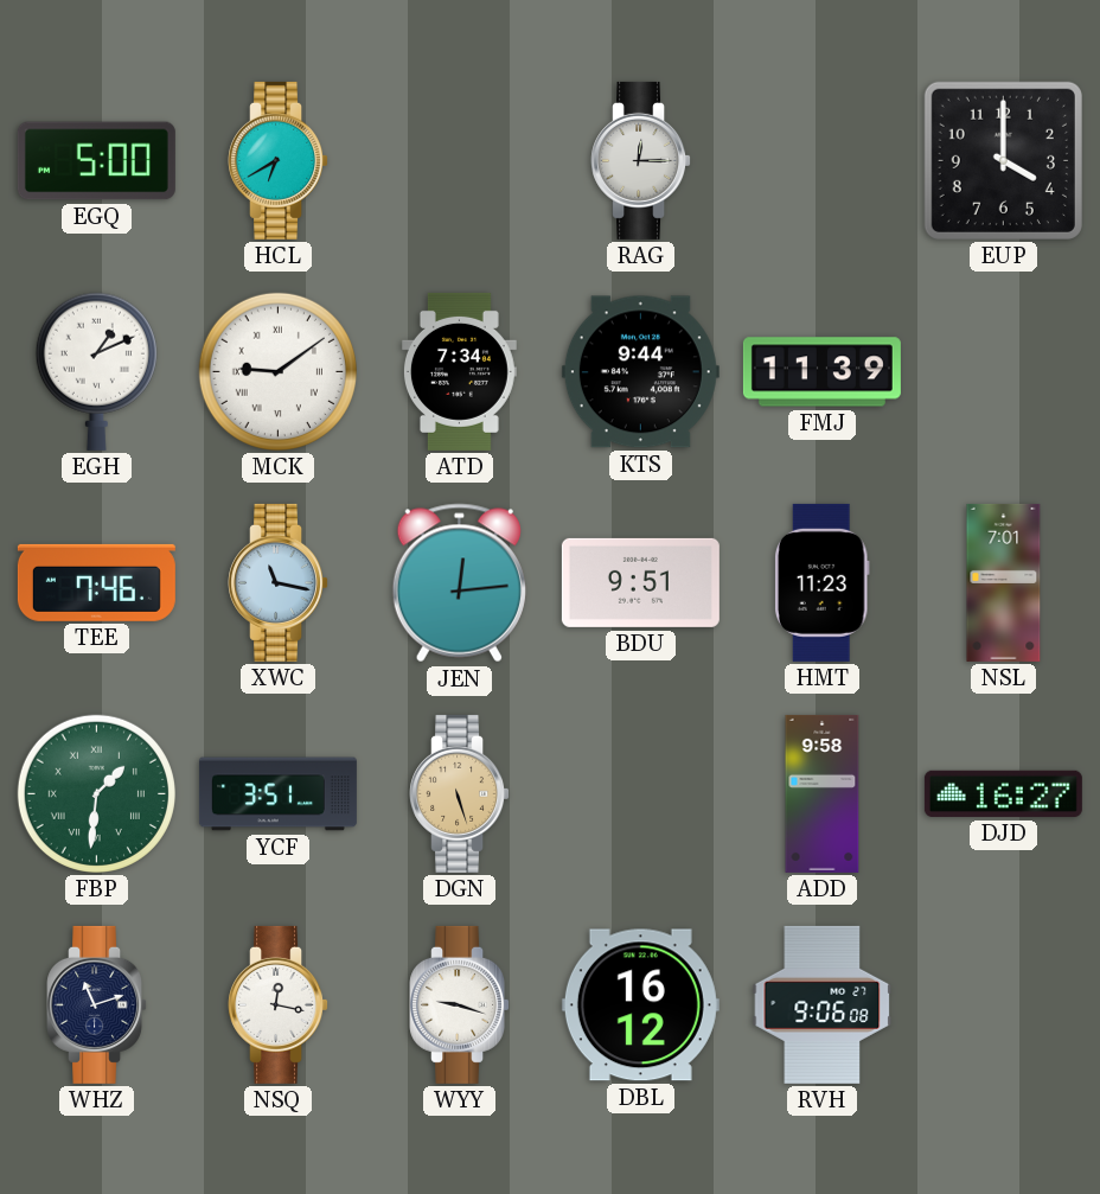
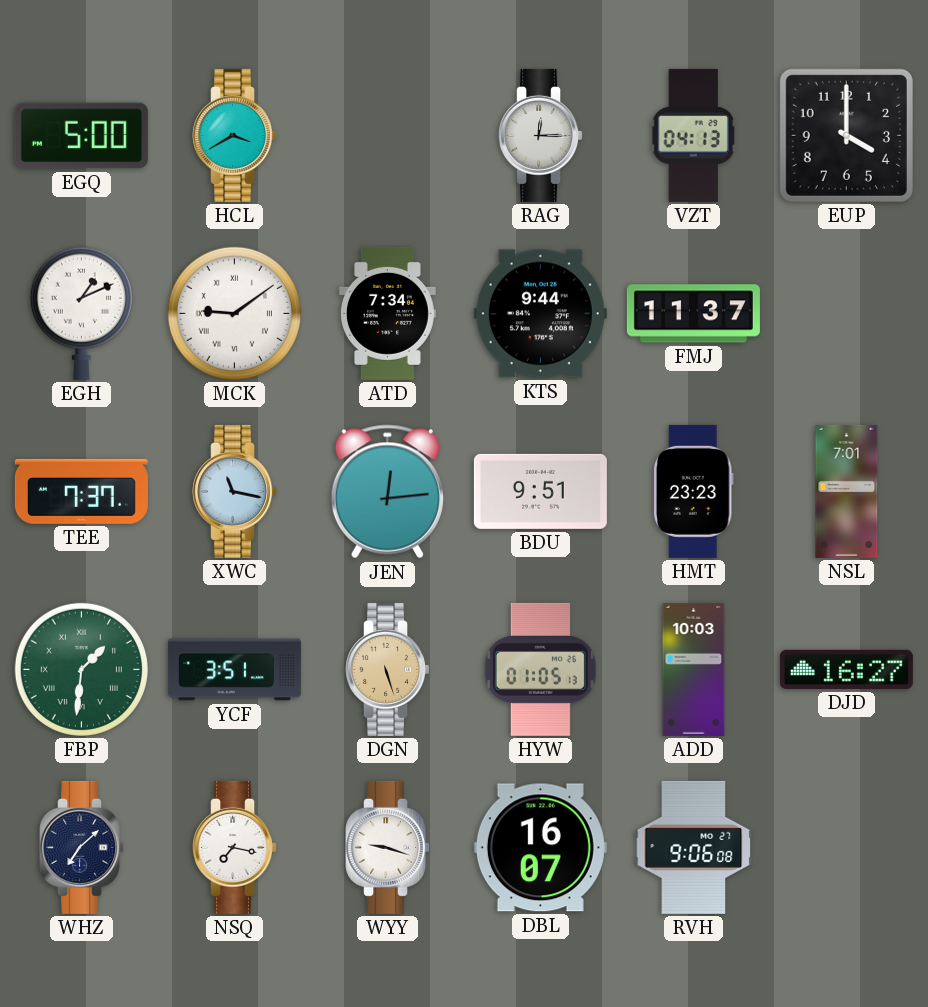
HCL: 6:40 -> 3:40
VZT: none -> 04:13
FMJ: 11:39 -> 11:37
TEE: 7:46 -> 7:37
HMT: 11:23 -> 23:23
HYW: none -> 01:05
ADD: 9:58 -> 10:03
WHZ: 11:12 -> 7:08
NSQ: 12:17 -> 7:17
DBL: 16:12 -> 16:07
